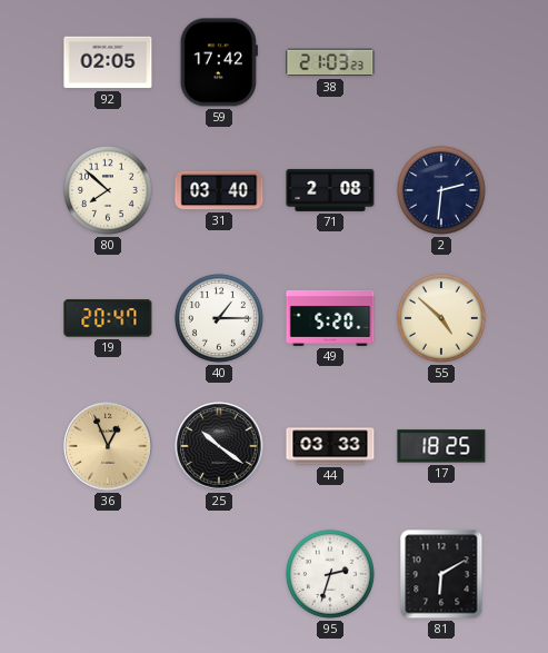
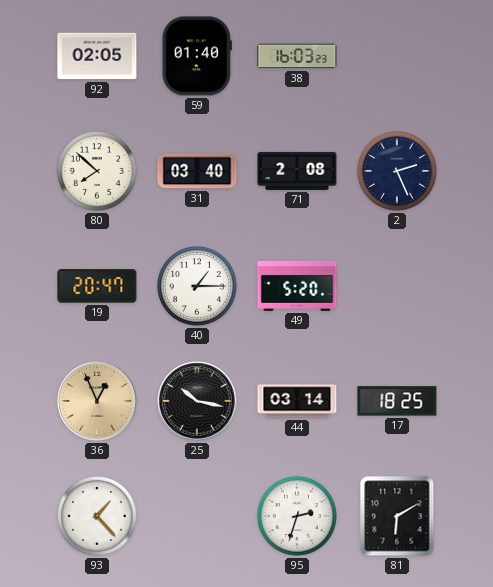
59: 17:42 -> 01:40
38: 21:03 -> 16:03
2: 2:31 -> 2:26
55: 4:52 -> none
25: 10:21 -> 10:17
44: 03:33 -> 03:14
93: none -> 1:23
